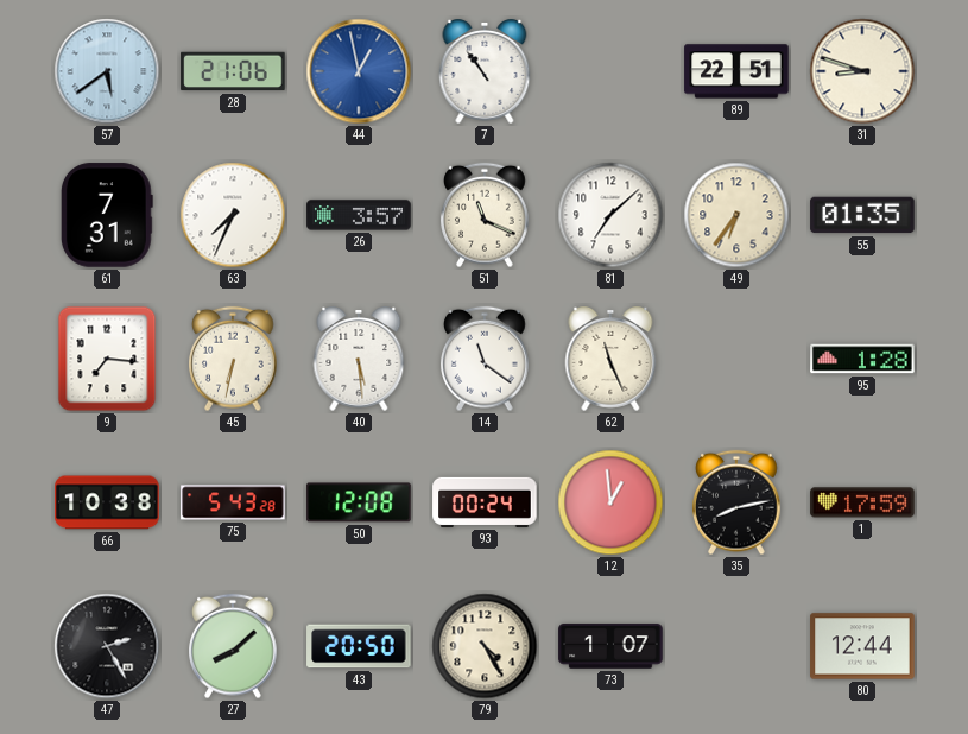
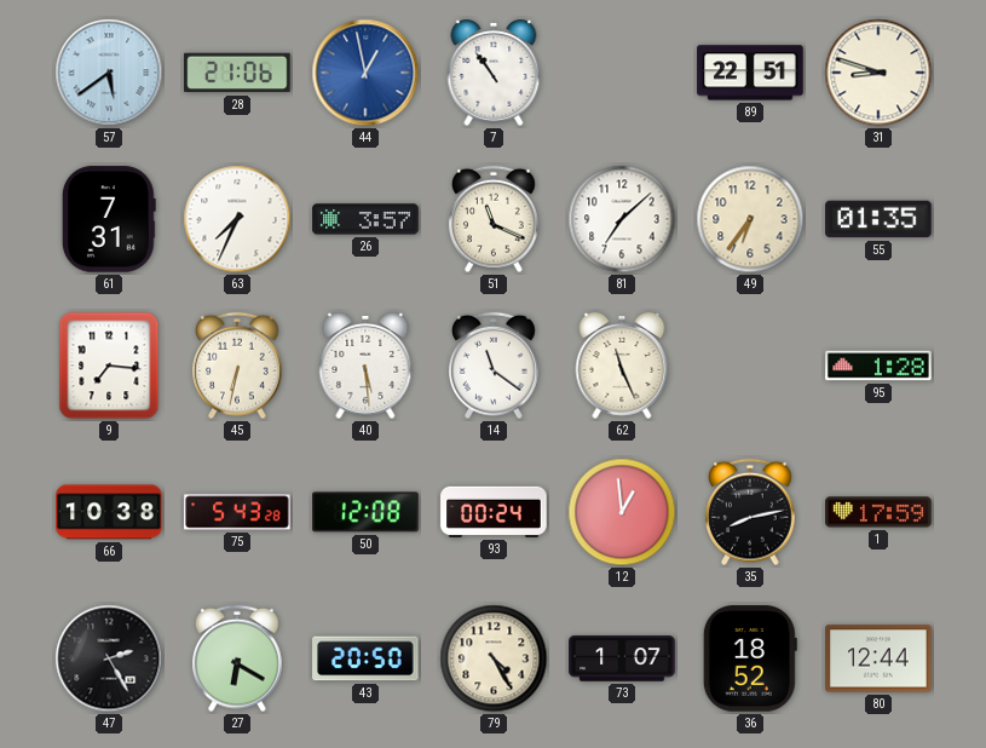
27: 8:08 -> 6:20
36: none -> 18:52
